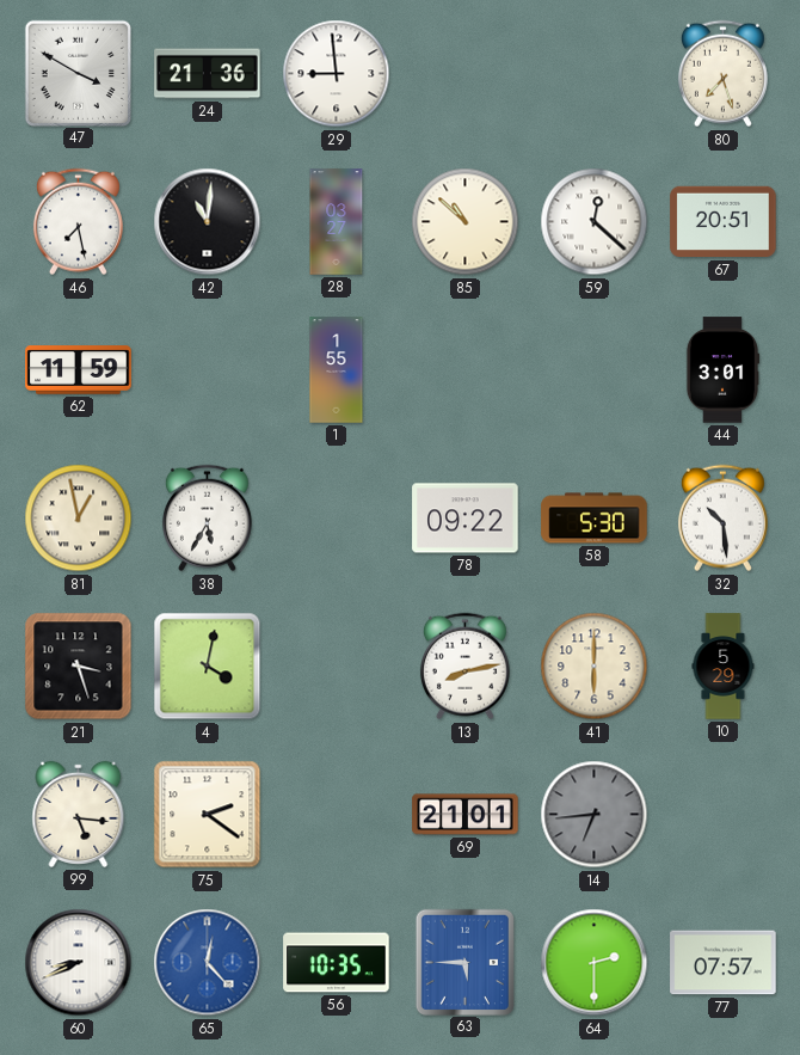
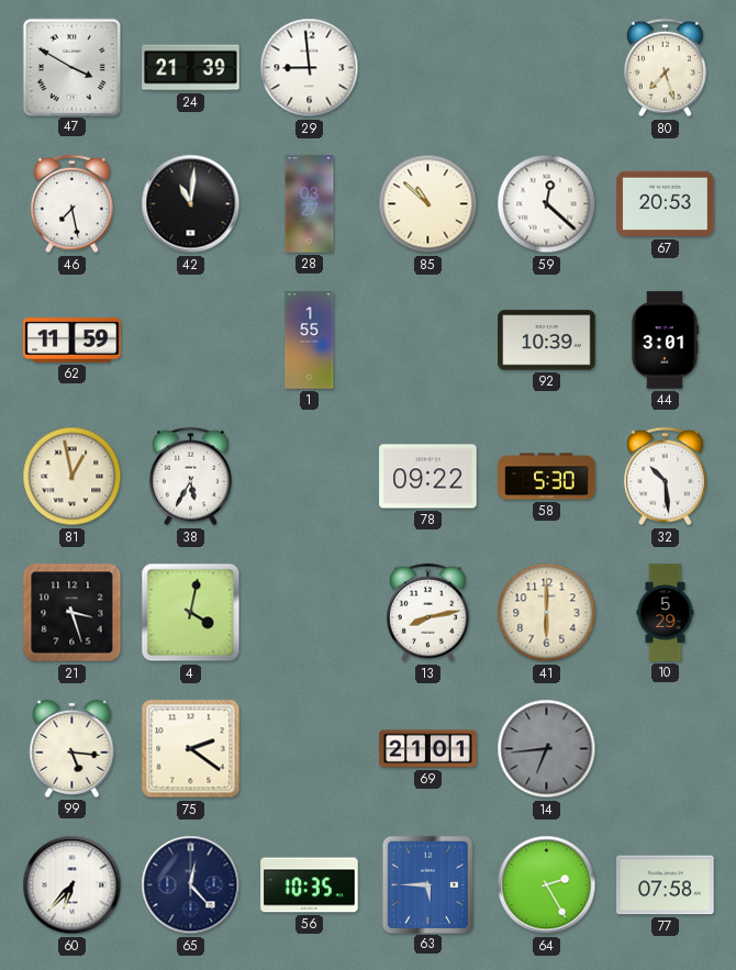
24: 21:36 -> 21:39
67: 20:51 -> 20:53
92: none -> 10:39
60: 8:41 -> 6:37
65 dial: blue -> navy
64: 2:30 -> 2:25
77: 07:57 -> 07:58
